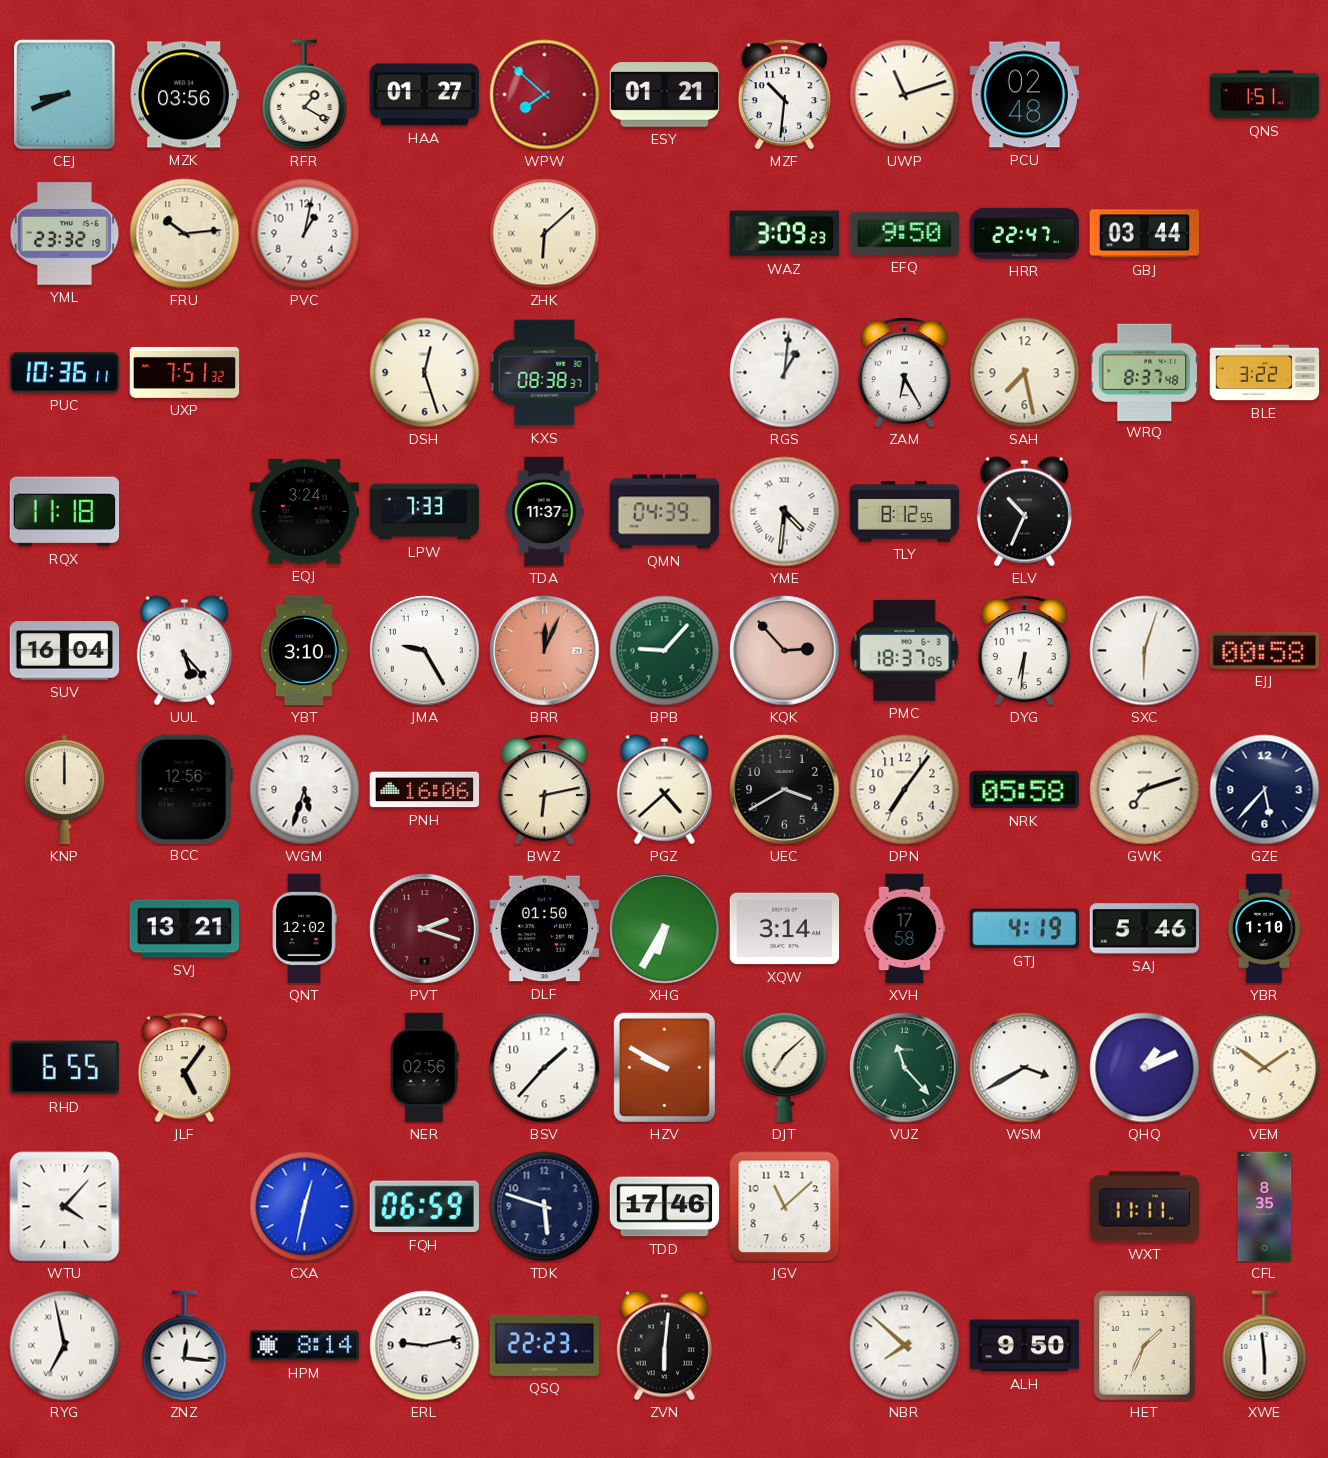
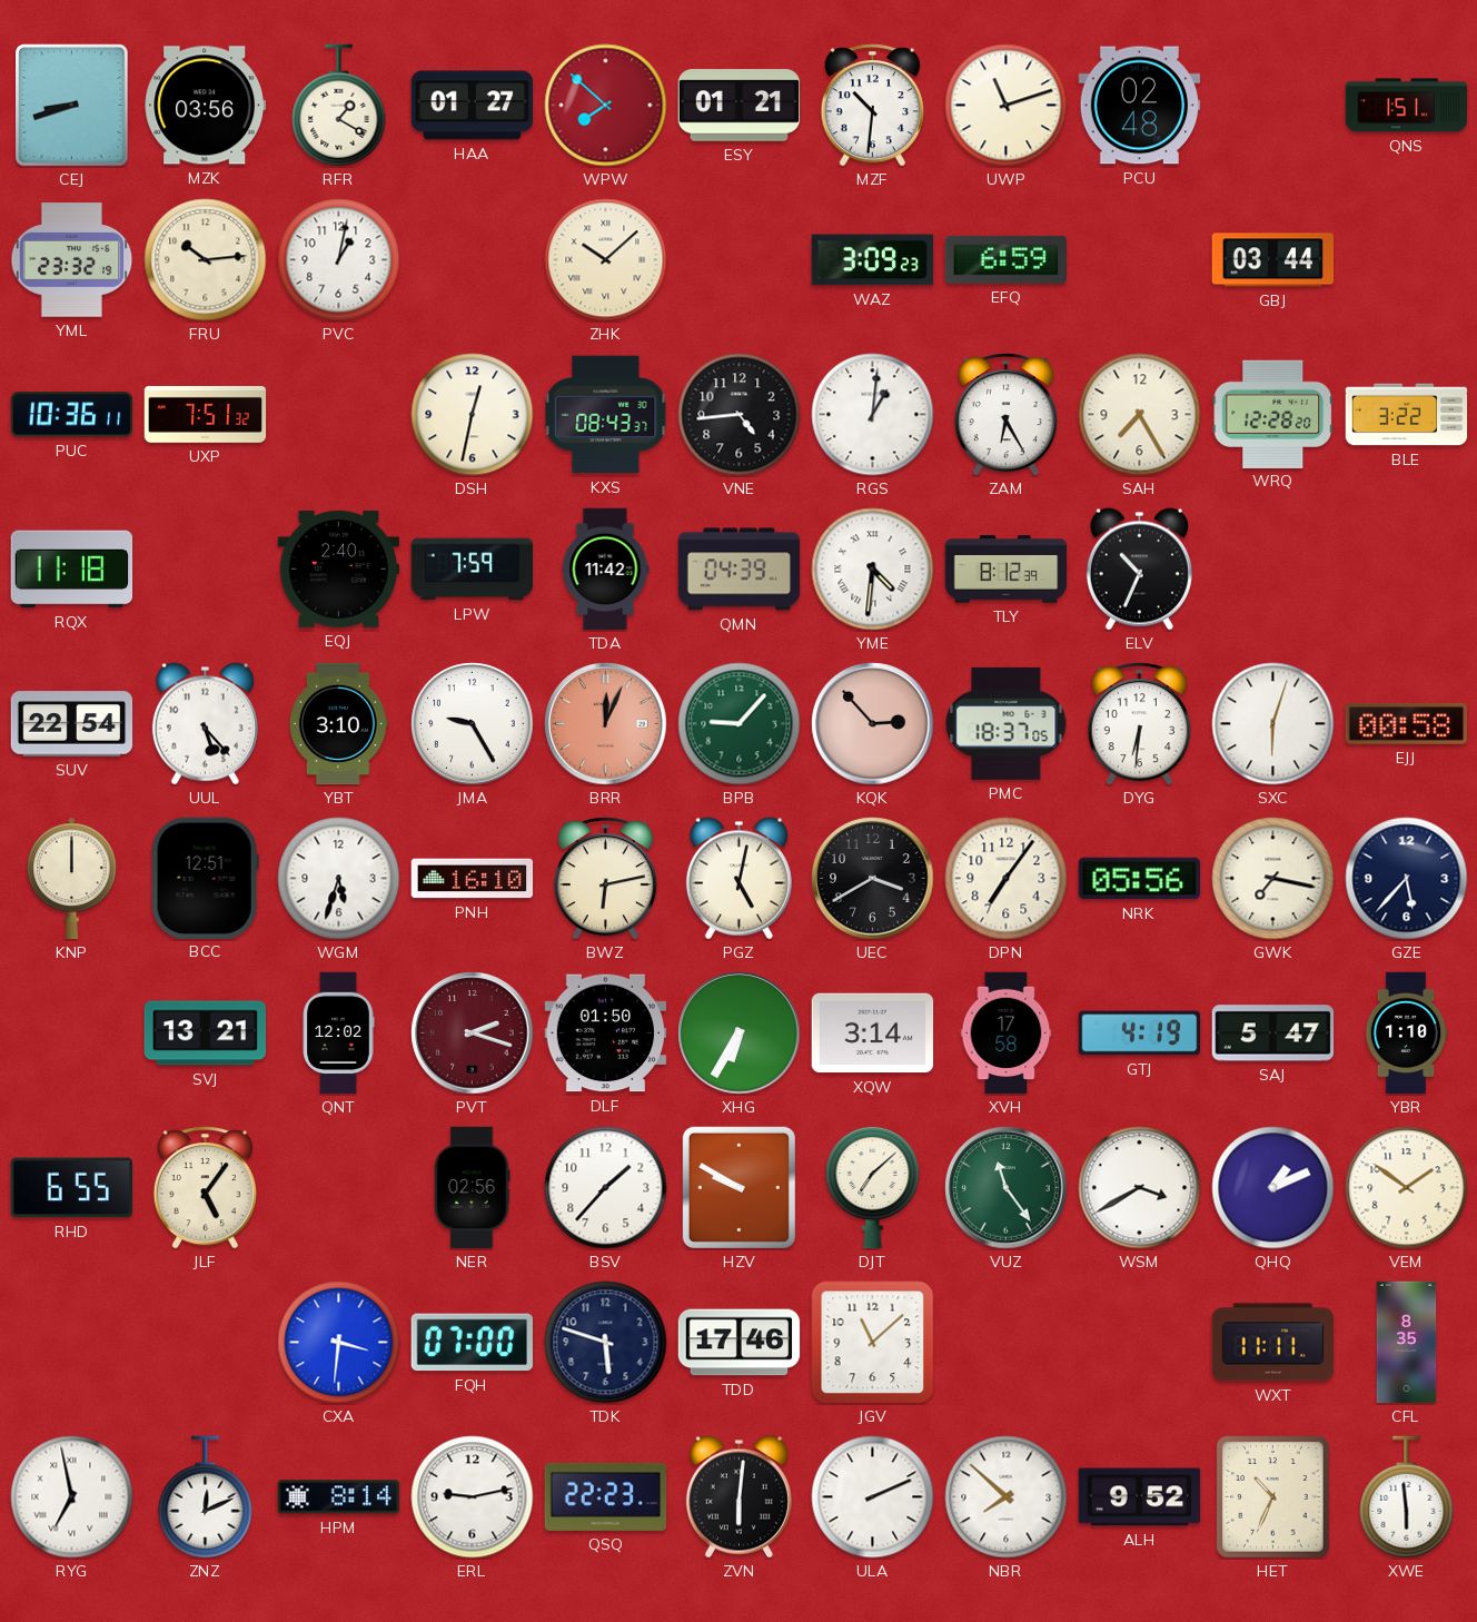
CEJ: 8:41 -> 8:42
ZHK: 6:08 -> 10:08
EFQ: 9:50 -> 6:59
HRR: 22:47 -> none
DSH: 12:27 -> 12:32
KXS: 08:38 -> 08:43
VNE: none -> 4:44
SAH: 7:28 -> 7:25
WRQ: 8:37 -> 12:28
EQJ: 3:24 -> 2:40
LPW: 7:33 -> 7:59
TDA: 11:37 -> 11:42
TLY: 8:12:55 -> 8:12:39
SUV: 16:04 -> 22:54
BCC: 12:56 -> 12:51
PNH: 16:06 -> 16:10
PGZ: 4:38 -> 5:02
NRK: 05:58 -> 05:56
GWK: 7:12 -> 7:17
SAJ: 5:46 -> 5:47
VUZ: 11:23 -> 11:24
WTU: 4:07 -> none
CXA: 12:32 -> 3:31
FQH: 06:59 -> 07:00
ZNZ: 12:16 -> 12:11
ULA: none -> 2:11
ALH: 9:50 -> 9:52
HET: 1:34 -> 10:34
